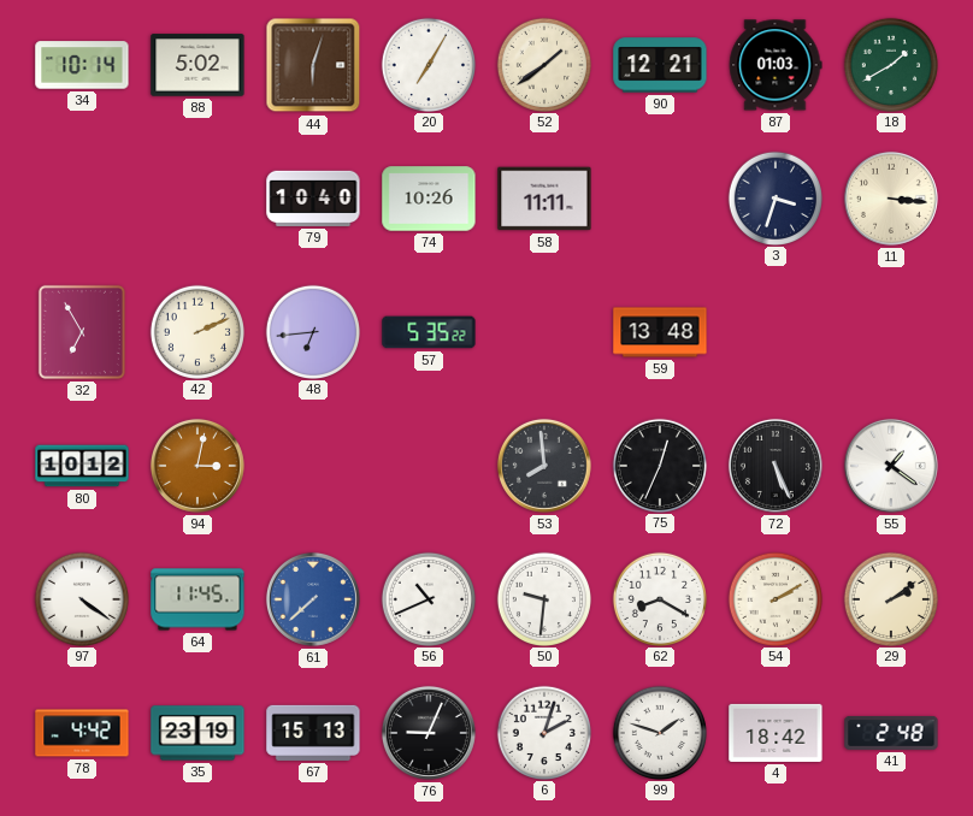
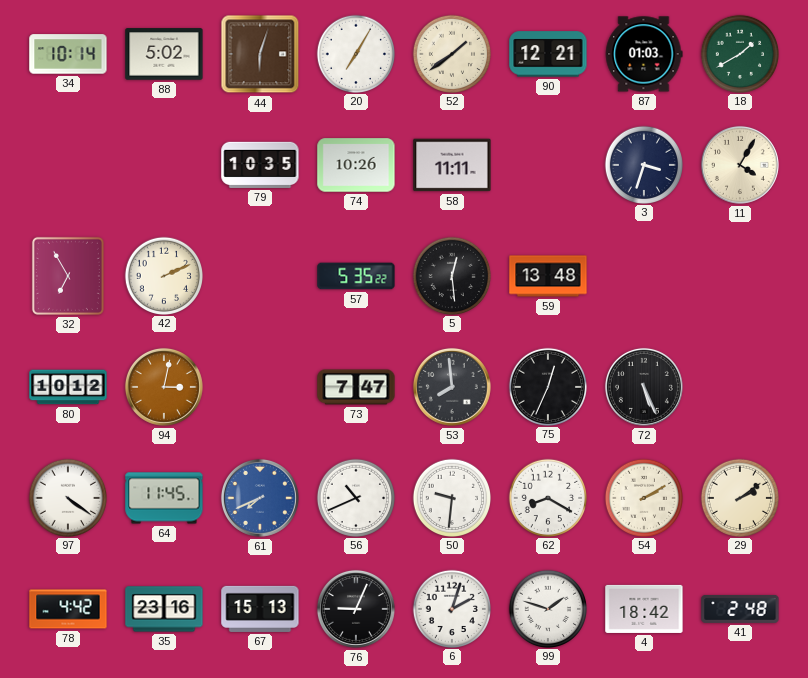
79: 10:40 -> 10:35
11: 3:16 -> 4:05
48: 6:44 -> none
5: none -> 12:29
73: none -> 7:47
55: 1:21 -> none
61: 7:38 -> 7:41
35: 23:19 -> 23:16
